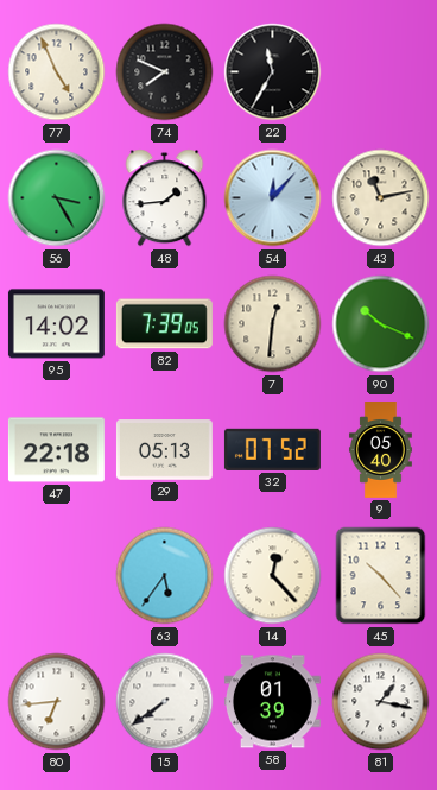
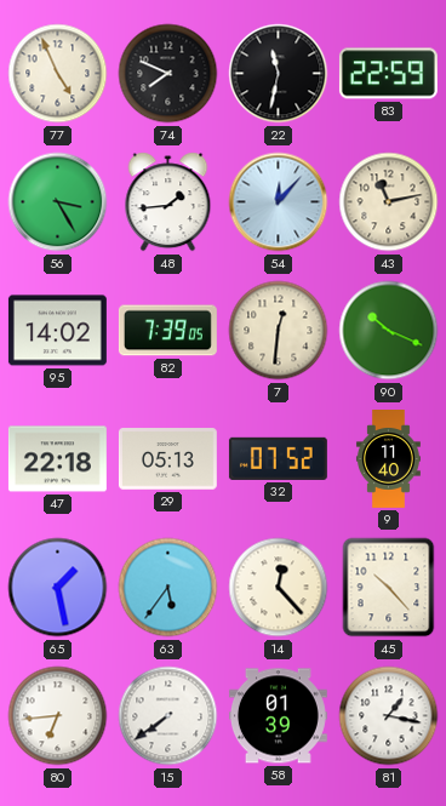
22: 11:35 -> 11:32
83: none -> 22:59
9: 05:40 -> 11:40
65: none -> 1:28
